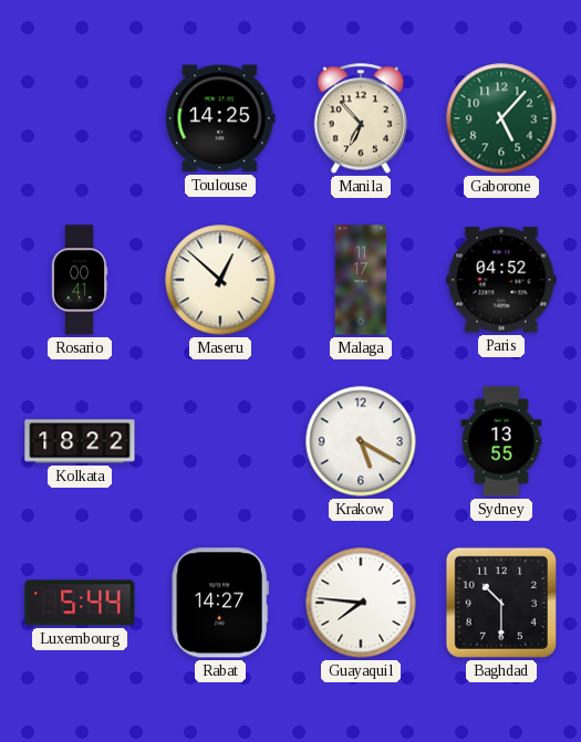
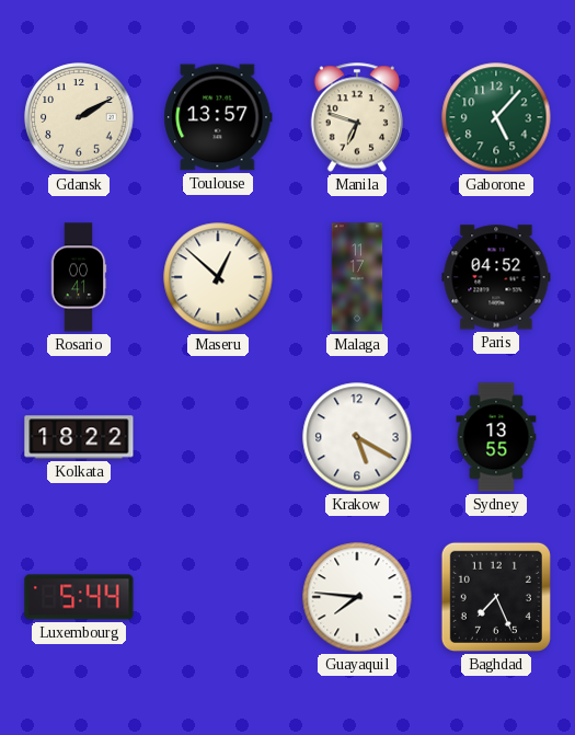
Gdansk: none -> 2:10
Toulouse: 14:25 -> 13:57
Manila: 6:53 -> 6:48
Rabat: 14:27 -> none
Baghdad: 10:30 -> 7:26
